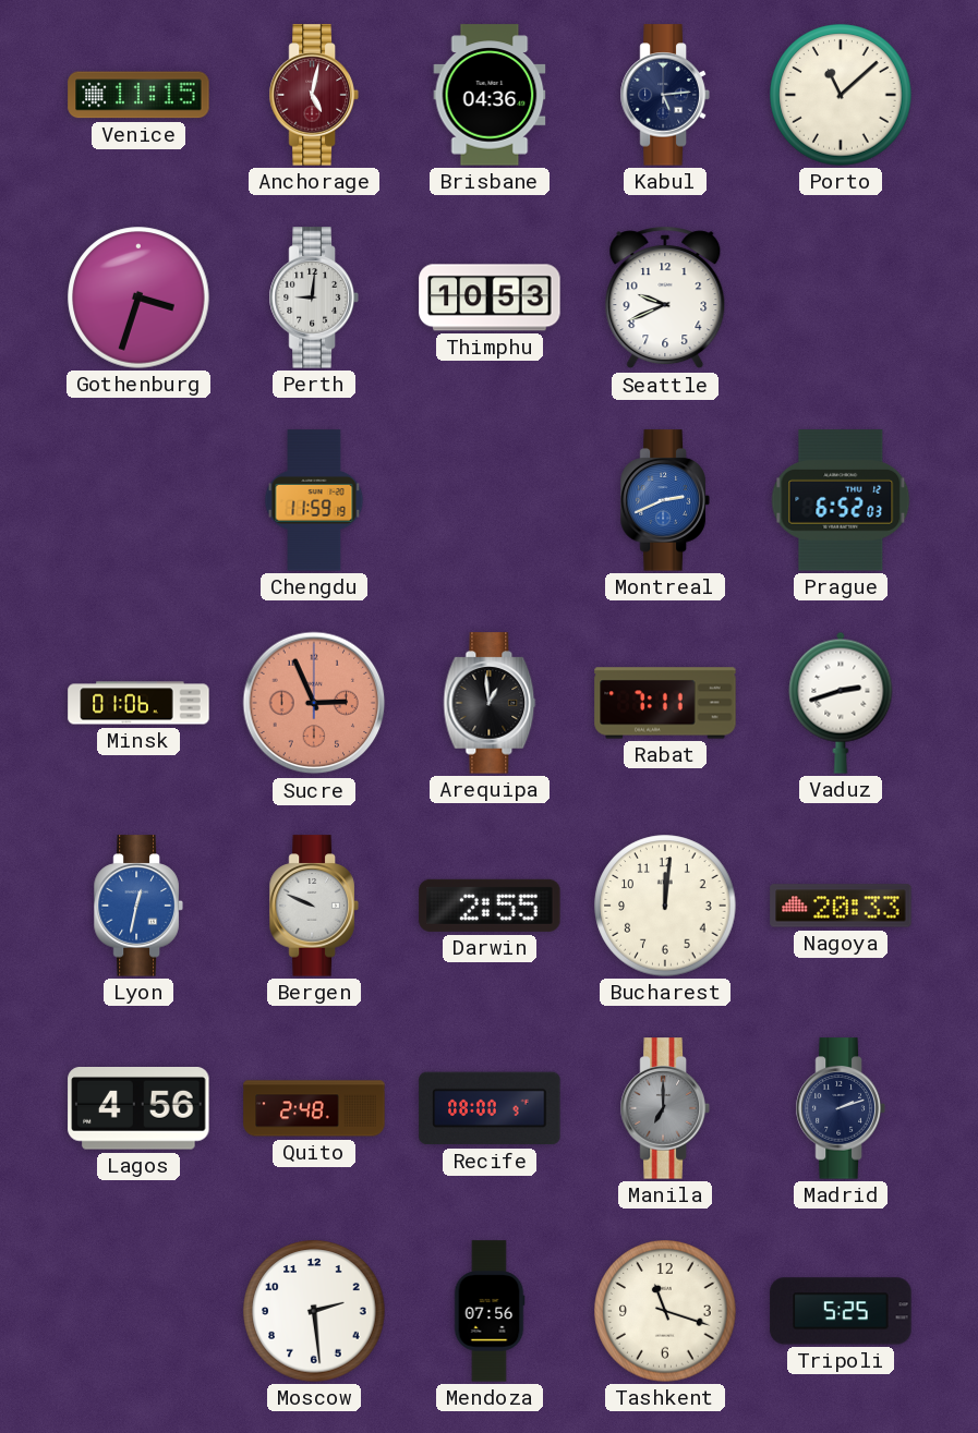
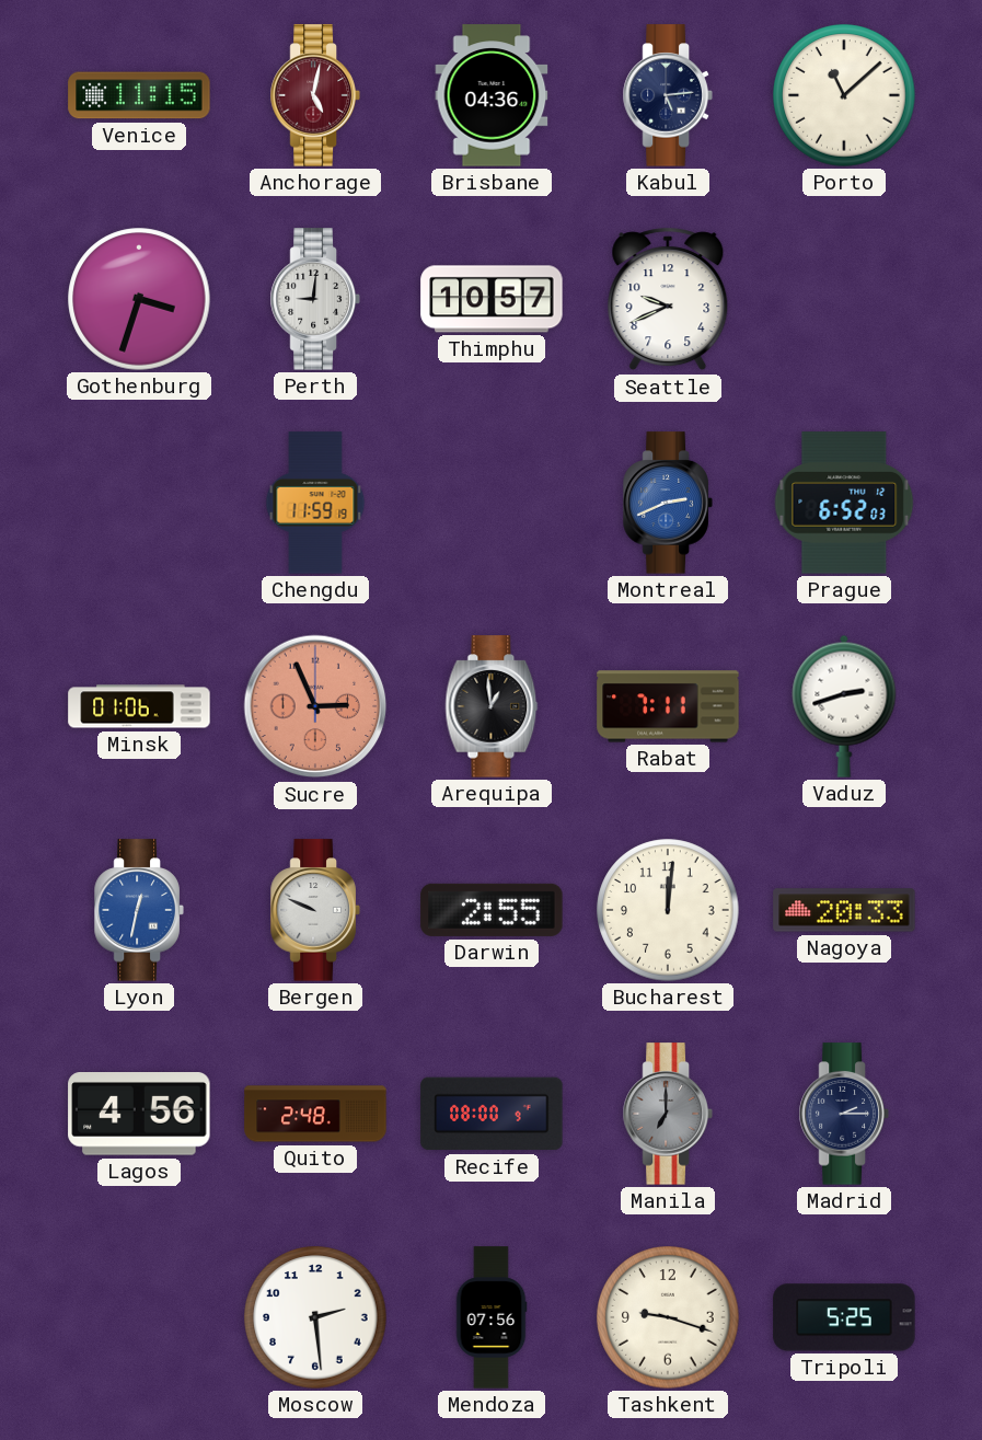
Thimphu: 10:53 -> 10:57
Madrid: 2:12 -> 2:15
Tashkent: 11:18 -> 9:18
